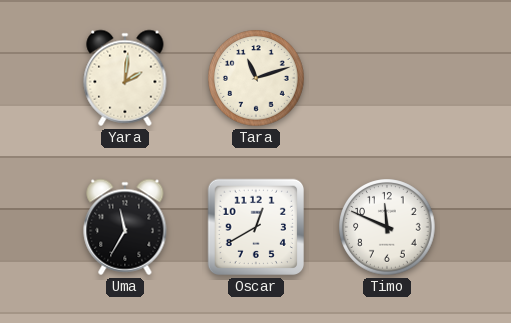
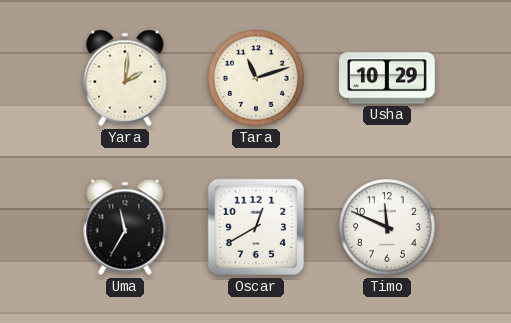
Usha: none -> 10:29
